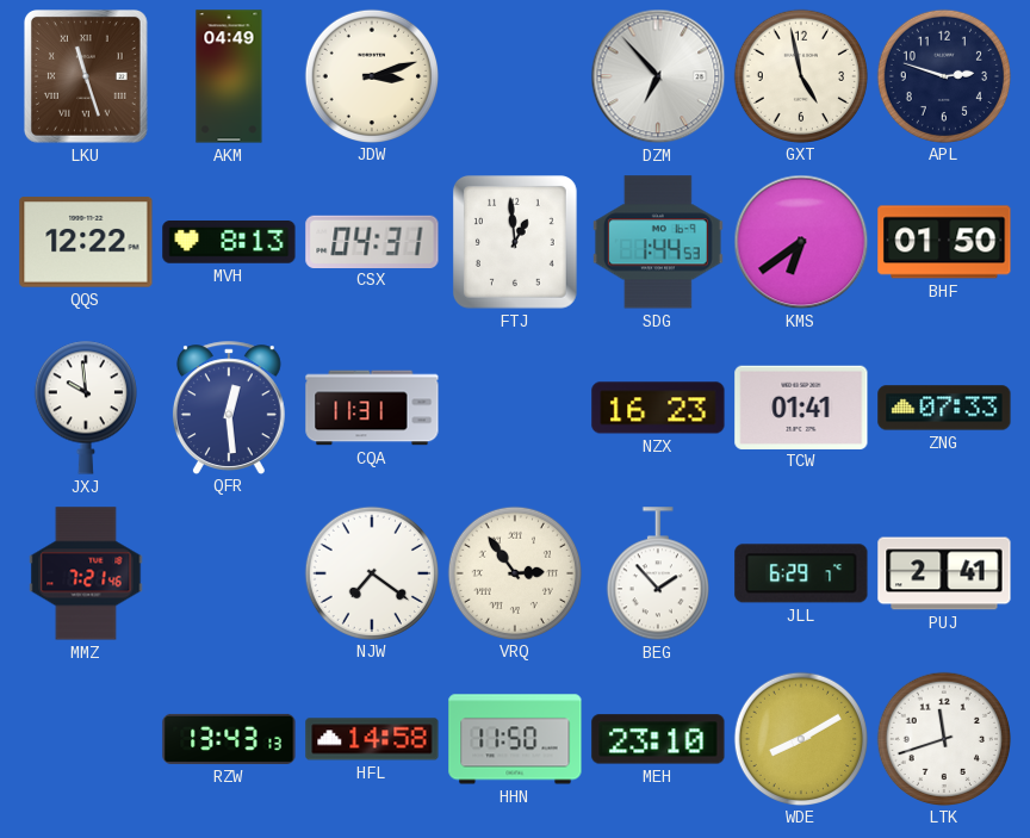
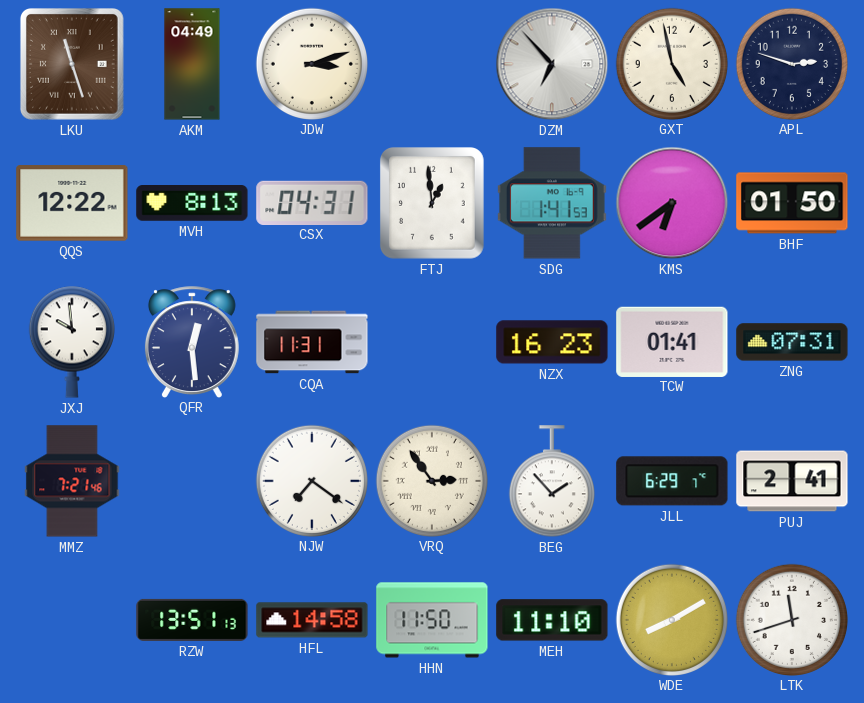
SDG: 1:44 -> 1:41
ZNG: 07:33 -> 07:31
RZW: 13:43 -> 13:51
MEH: 23:10 -> 11:10
